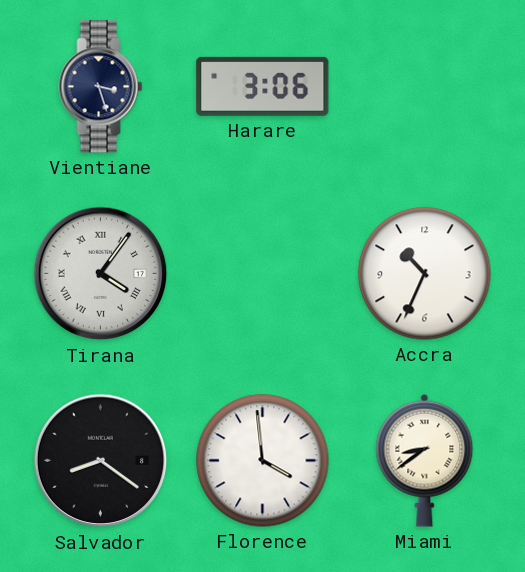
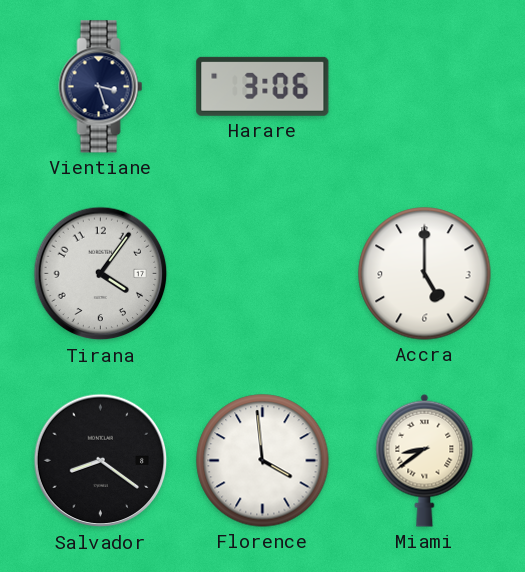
Tirana numerals: Roman -> Arabic
Accra: 10:34 -> 5:00
